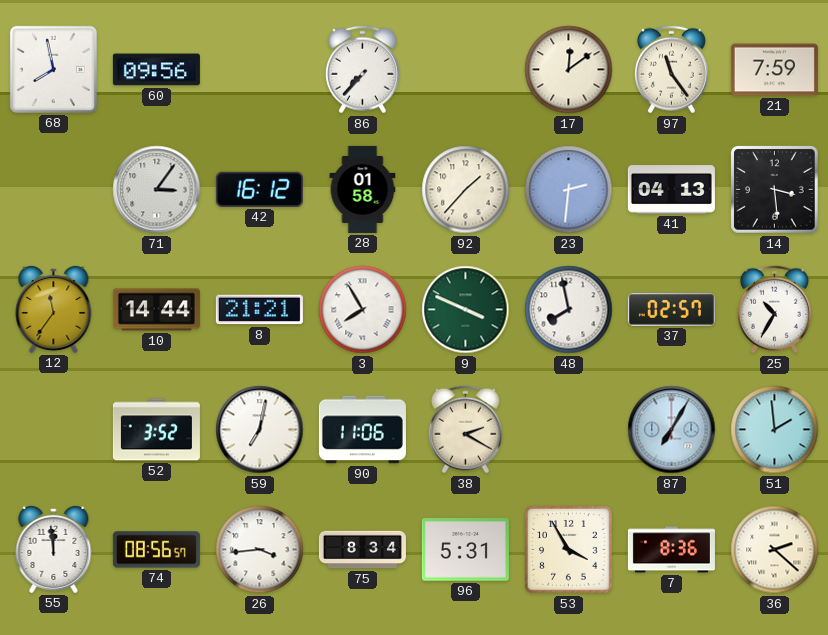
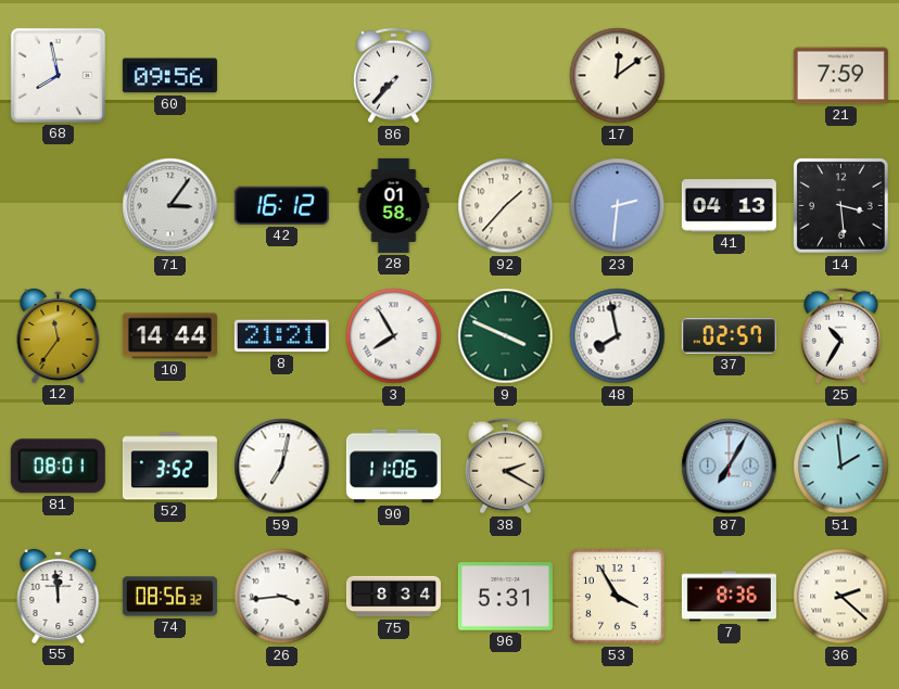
97: 11:24 -> none
81: none -> 08:01
74: 08:56:57 -> 08:56:32
